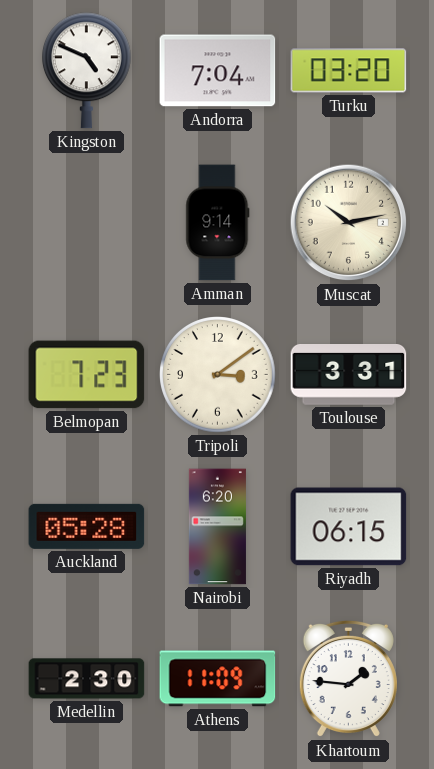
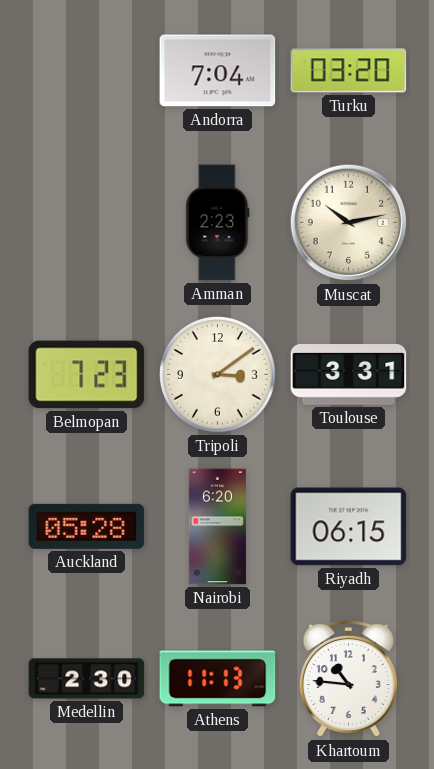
Kingston: 4:49 -> none
Amman: 9:14 -> 2:23
Athens: 11:09 -> 11:13
Khartoum: 1:46 -> 10:46
